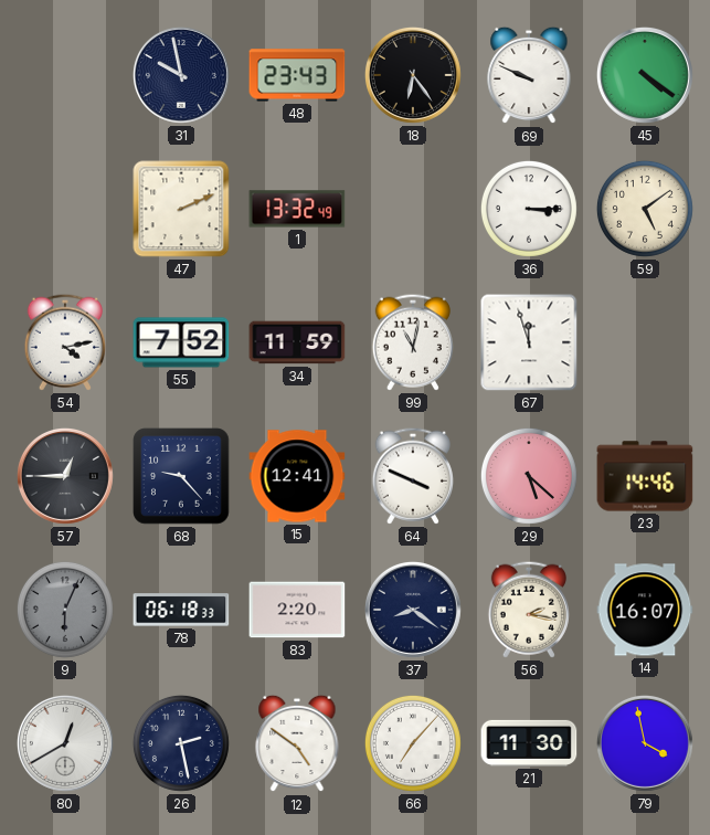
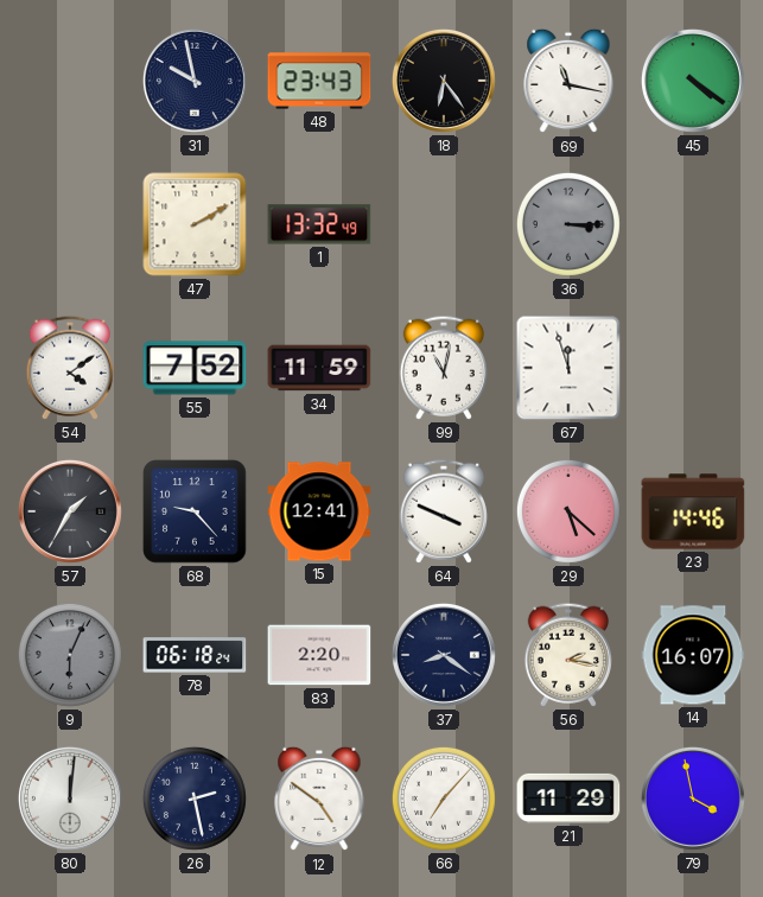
69: 9:49 -> 11:17
47: 2:11 -> 2:10
36 dial: white -> grey
59: 5:09 -> none
54: 4:13 -> 4:09
57: 12:45 -> 1:35
78: 06:18:33 -> 06:18:24
80: 12:40 -> 12:01
21: 11:30 -> 11:29
